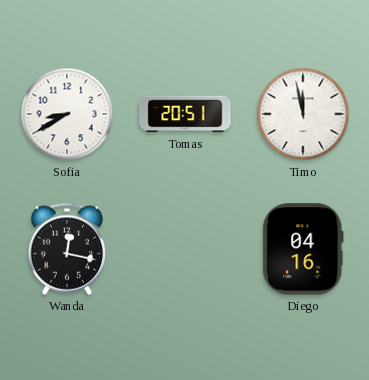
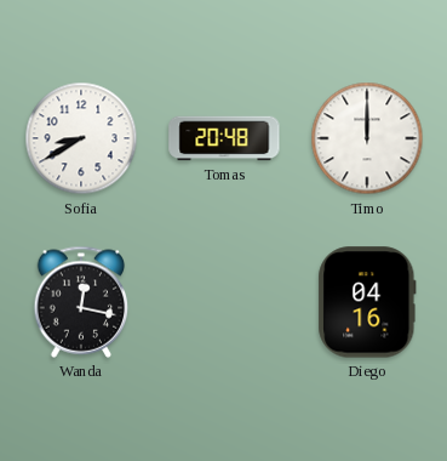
Tomas: 20:51 -> 20:48
Timo: 11:58 -> 12:00
